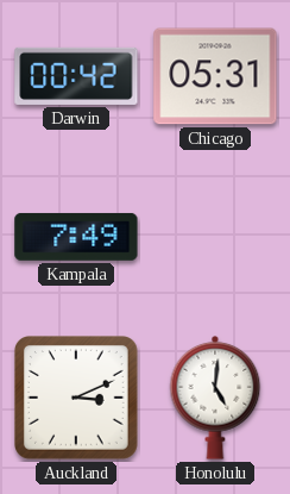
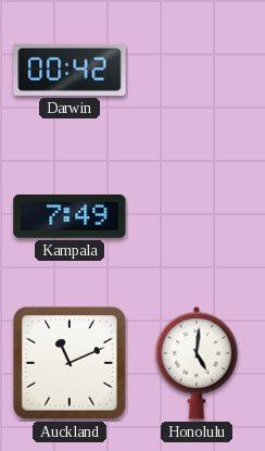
Chicago: 05:31 -> none
Auckland: 3:11 -> 11:11
